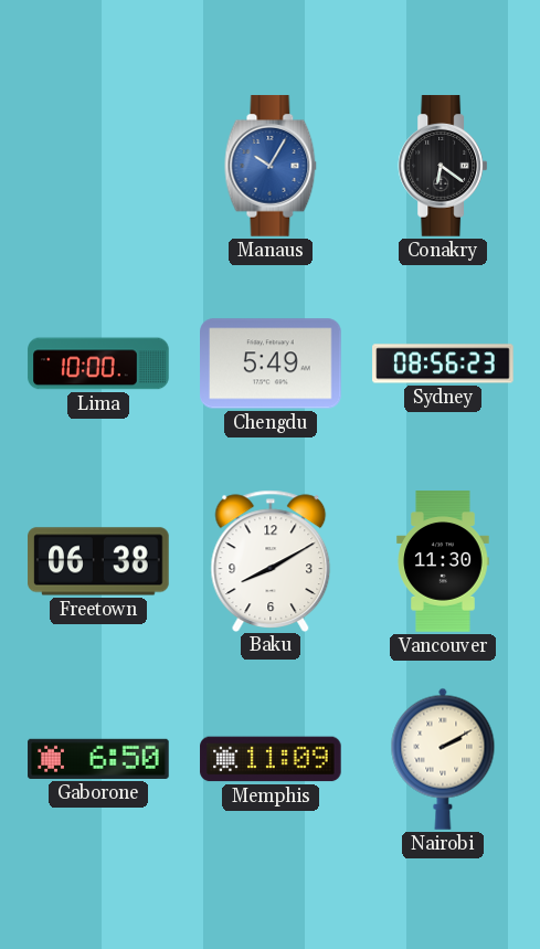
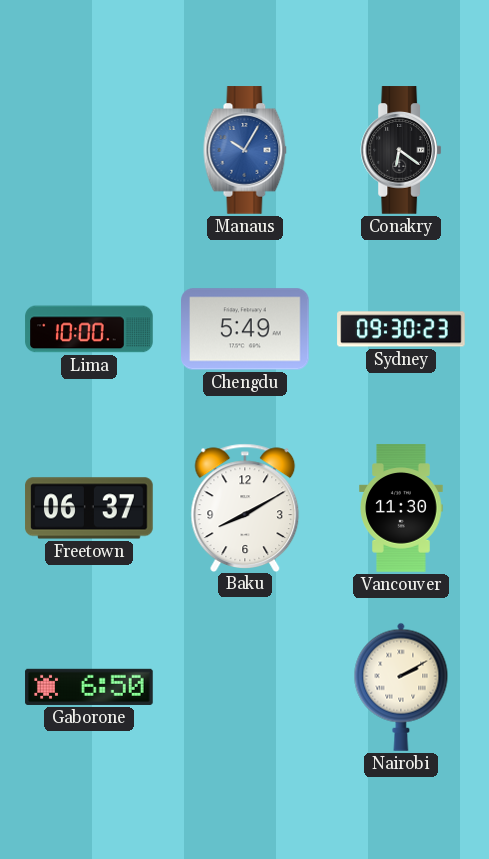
Sydney: 08:56 -> 09:30
Freetown: 06:38 -> 06:37
Memphis: 11:09 -> none
